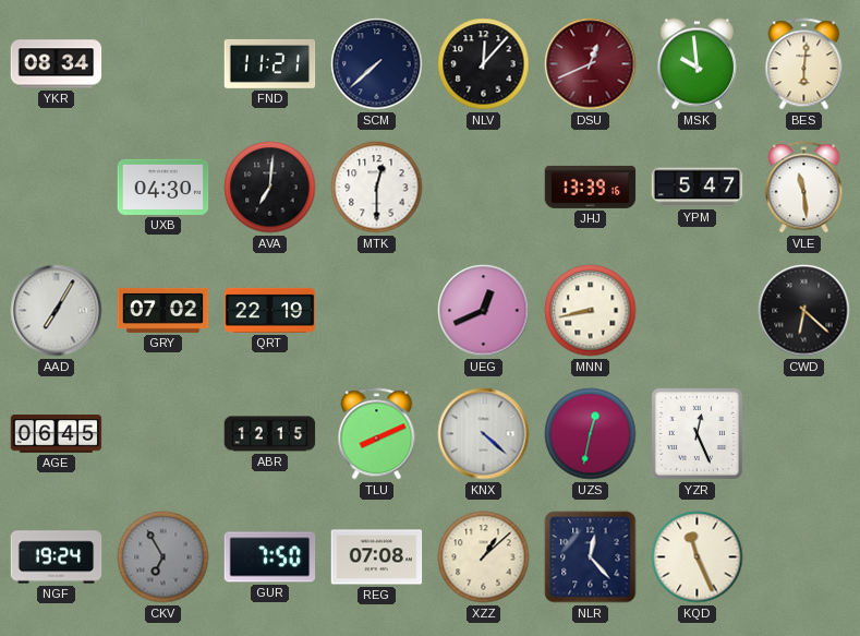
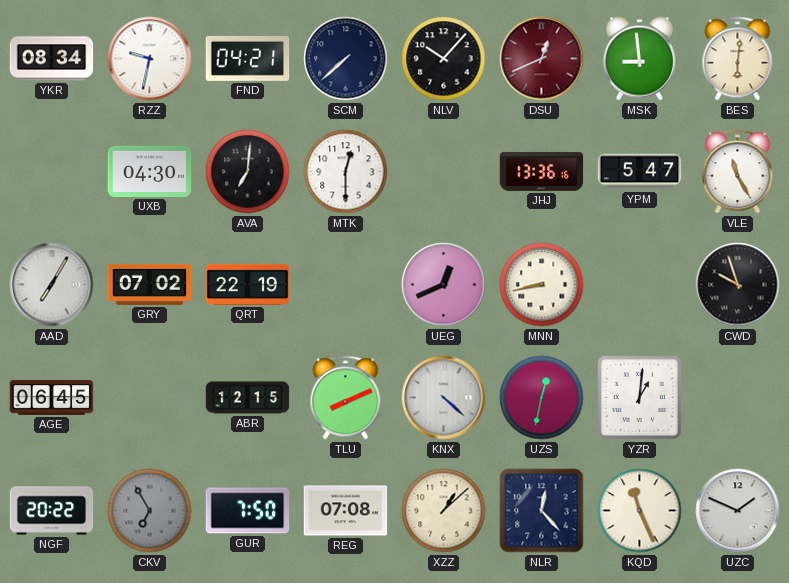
RZZ: none -> 9:32
FND: 11:21 -> 04:21
NLV: 12:07 -> 10:07
MSK: 9:59 -> 8:59
JHJ: 13:39 -> 13:36
VLE: 11:29 -> 11:25
CWD: 6:22 -> 9:57
YZR: 12:26 -> 1:01
NGF: 19:24 -> 20:22
UZC: none -> 1:49
